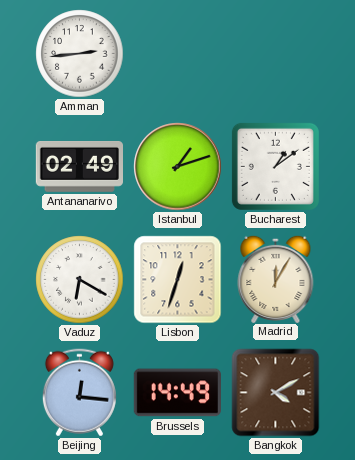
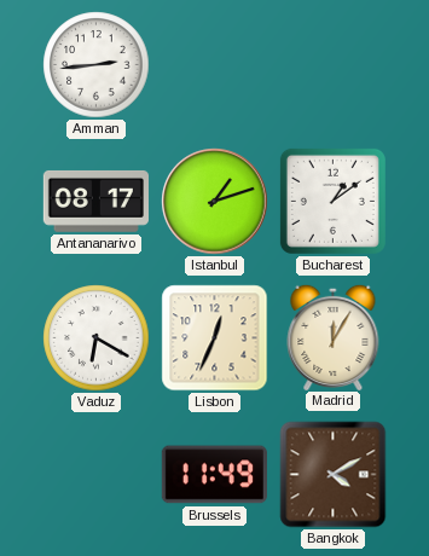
Antananarivo: 02:49 -> 08:17
Lisbon: 12:33 -> 12:34
Beijing: 12:16 -> none
Brussels: 14:49 -> 11:49
